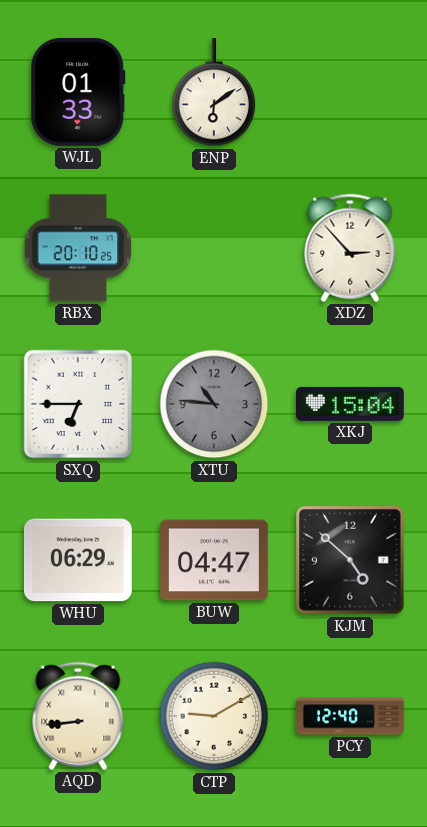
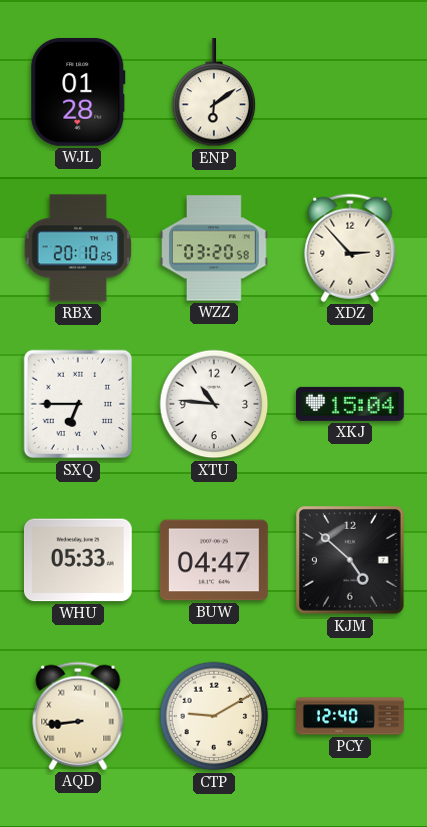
WJL: 01:33 -> 01:28
WZZ: none -> 03:20
XTU dial: grey -> white
WHU: 06:29 -> 05:33
